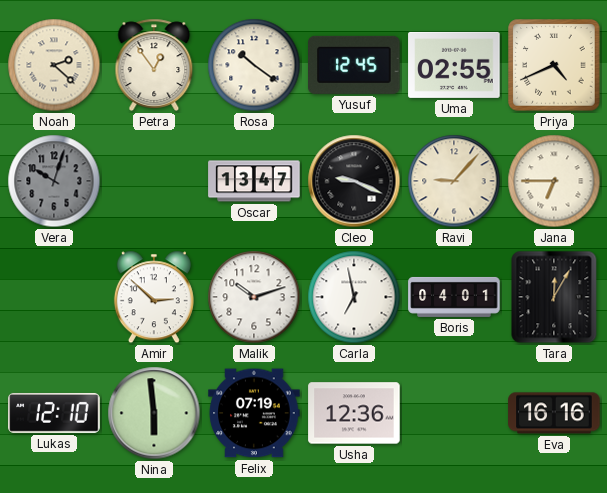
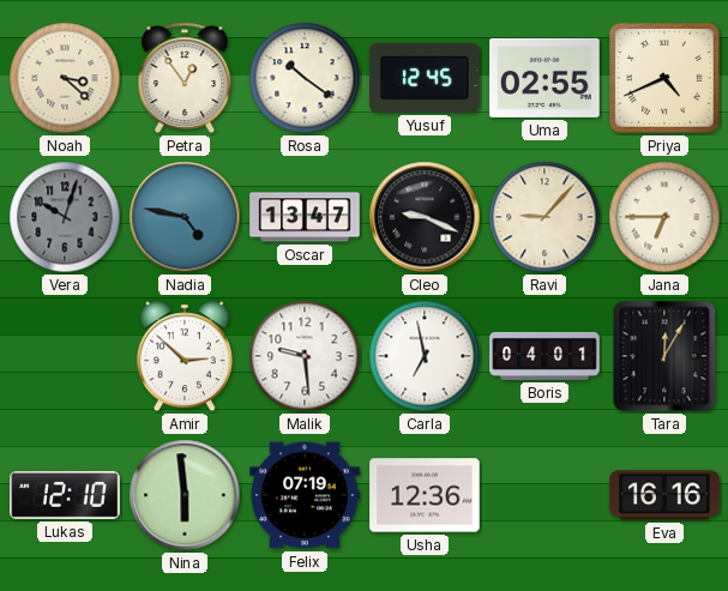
Noah: 2:22 -> 3:22
Nadia: none -> 4:47
Malik: 10:12 -> 9:29
